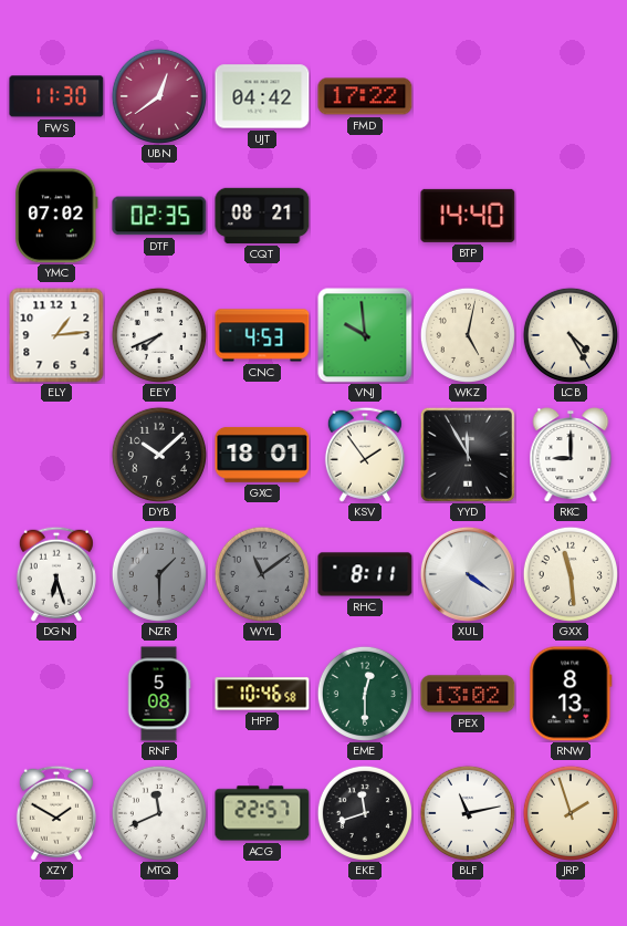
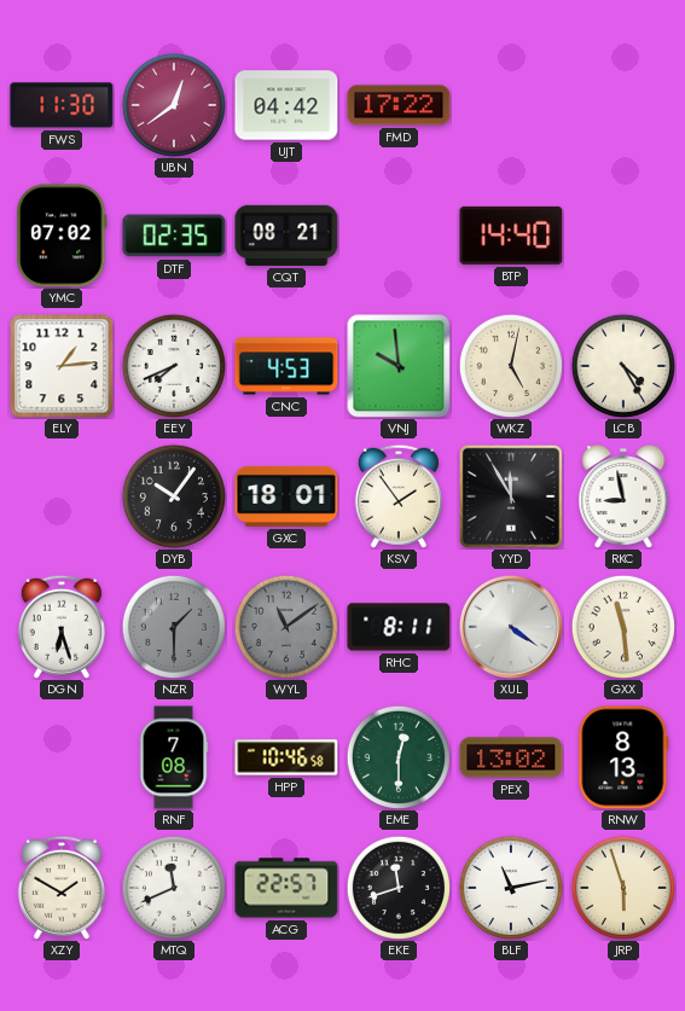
DYB: 10:08 -> 10:06
RKC: 9:00 -> 8:58
RNF: 5:08 -> 7:08
JRP: 1:57 -> 5:57
